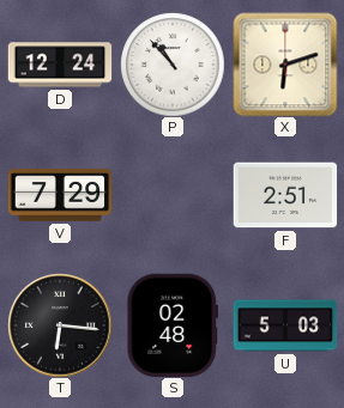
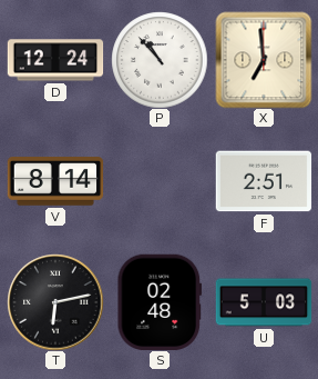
X: 6:12 -> 6:59
V: 7:29 -> 8:14
T: 6:16 -> 6:13
